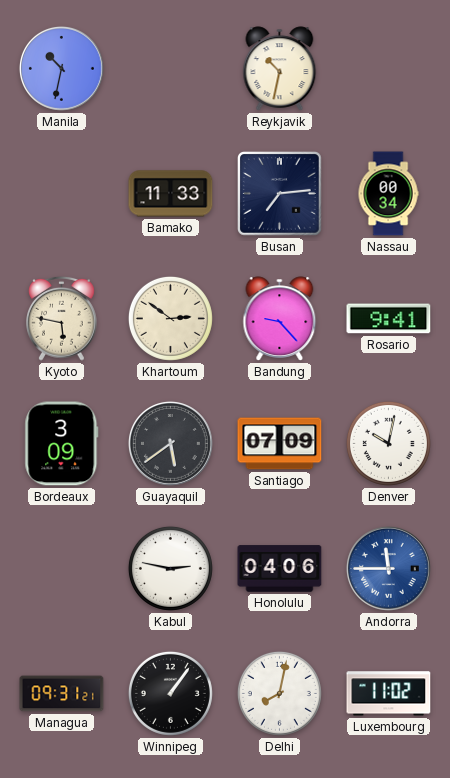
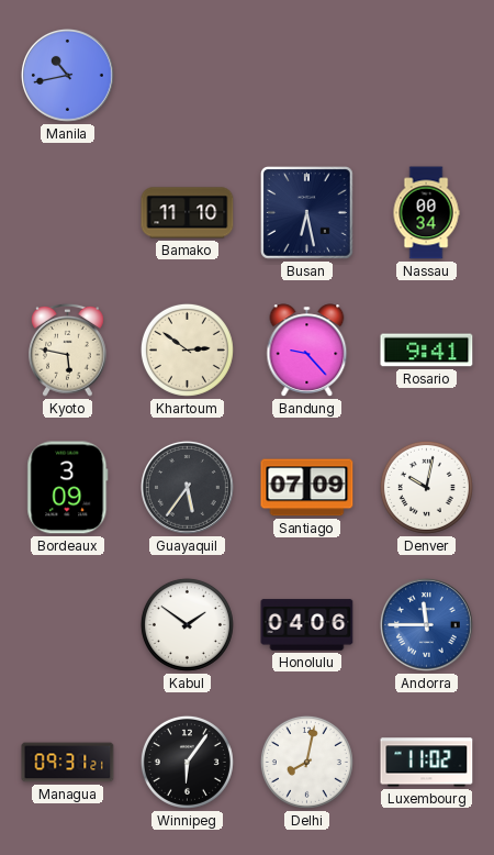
Manila: 10:32 -> 10:43
Reykjavik: 10:32 -> none
Bamako: 11:33 -> 11:10
Busan: 7:14 -> 6:28
Guayaquil: 5:39 -> 5:36
Kabul: 2:47 -> 1:51
Winnipeg: 1:06 -> 6:06
